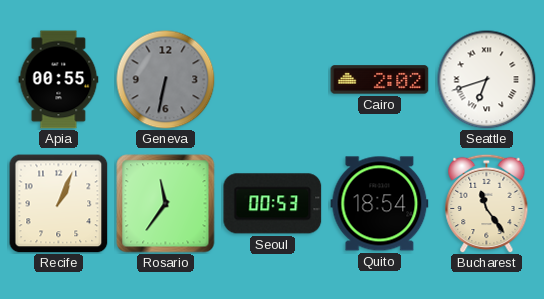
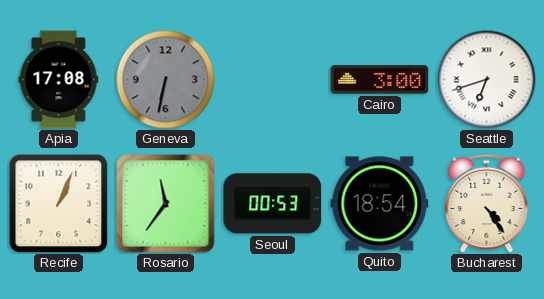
Apia: 00:55 -> 17:08
Cairo: 2:02 -> 3:00
Bucharest: 11:24 -> 4:24
